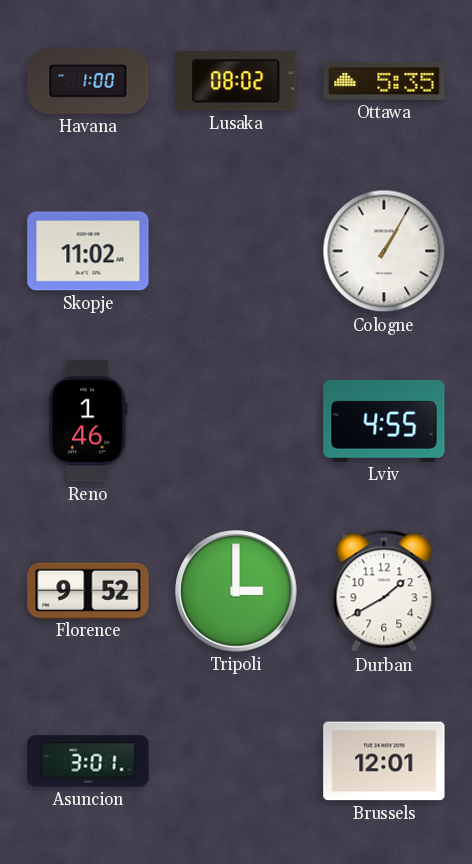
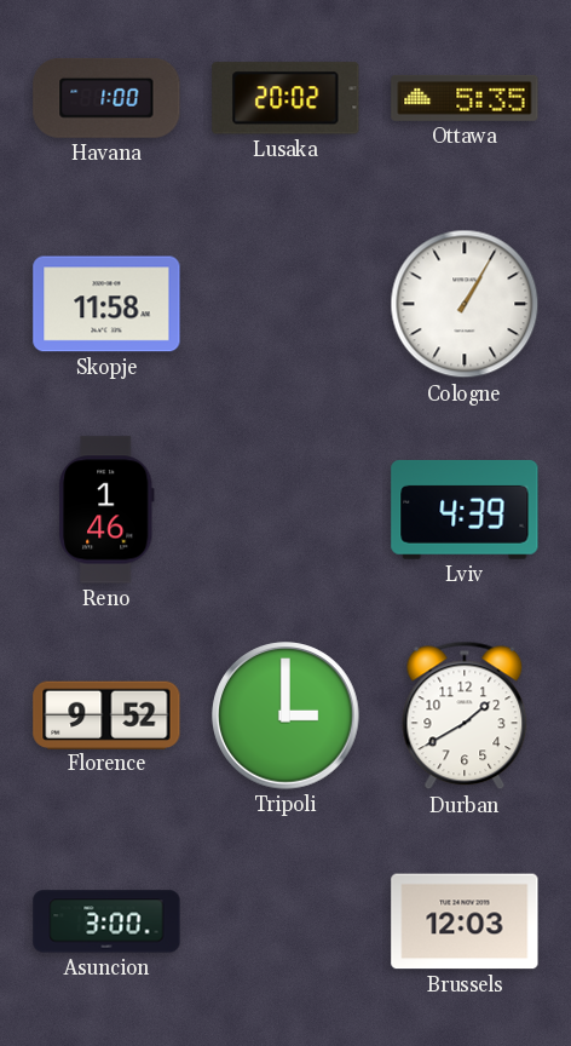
Lusaka: 08:02 -> 20:02
Skopje: 11:02 -> 11:58
Lviv: 4:55 -> 4:39
Asuncion: 3:01 -> 3:00
Brussels: 12:01 -> 12:03
